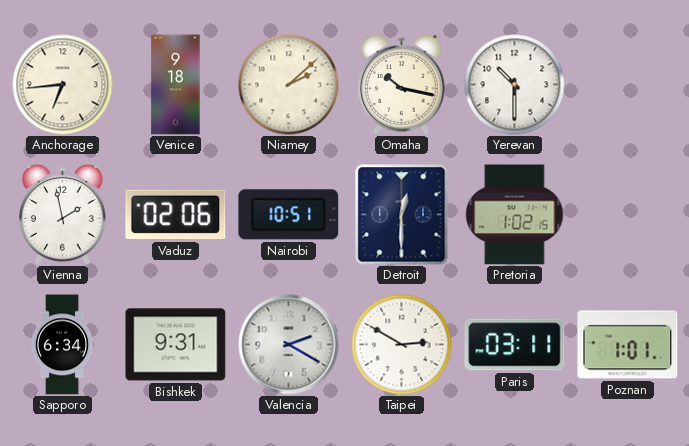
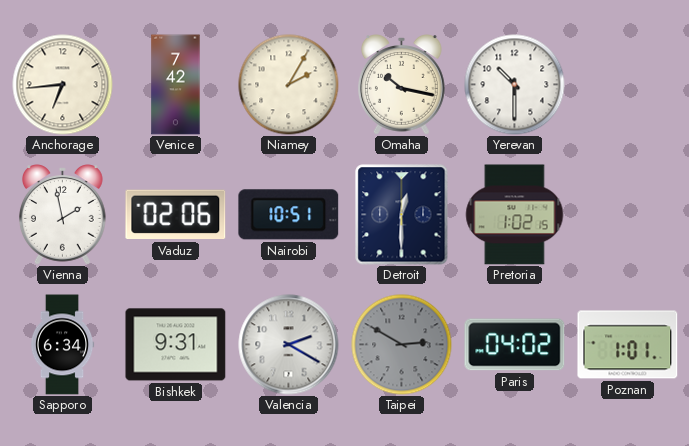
Venice: 9:18 -> 7:42
Niamey: 2:08 -> 2:05
Taipei dial: white -> grey
Paris: 03:11 -> 04:02
